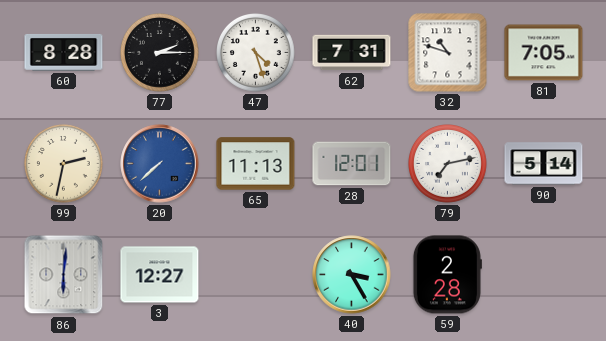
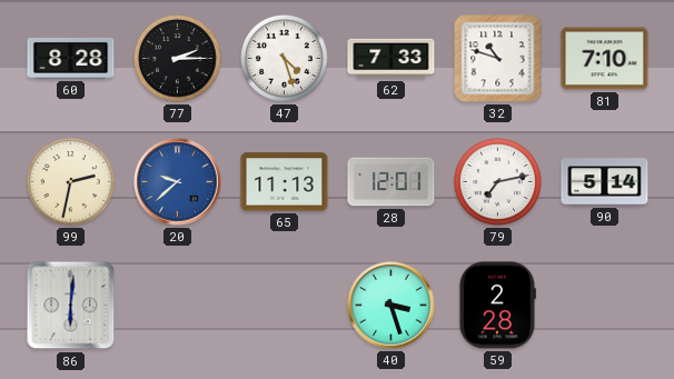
62: 7:31 -> 7:33
81: 7:05 -> 7:10
20: 7:38 -> 9:38
3: 12:27 -> none
40: 3:25 -> 3:27
